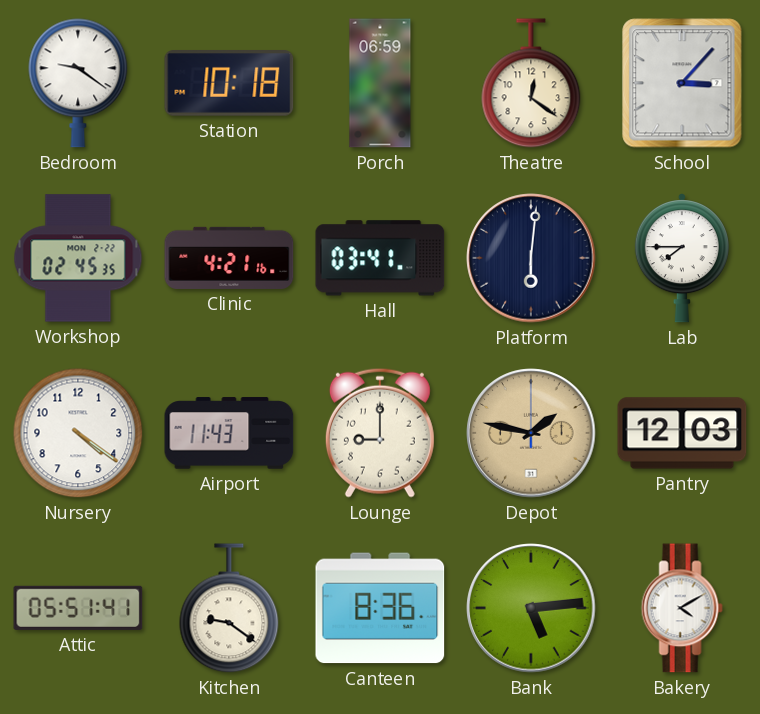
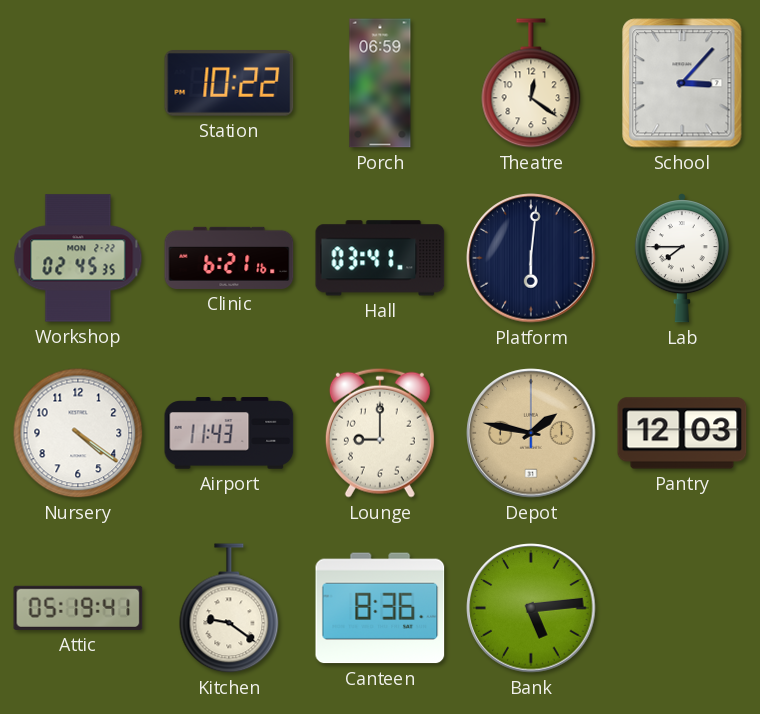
Bedroom: 9:21 -> none
Station: 10:18 -> 10:22
Clinic: 4:21 -> 6:21
Attic: 05:51 -> 05:19
Bakery: 4:10 -> none
